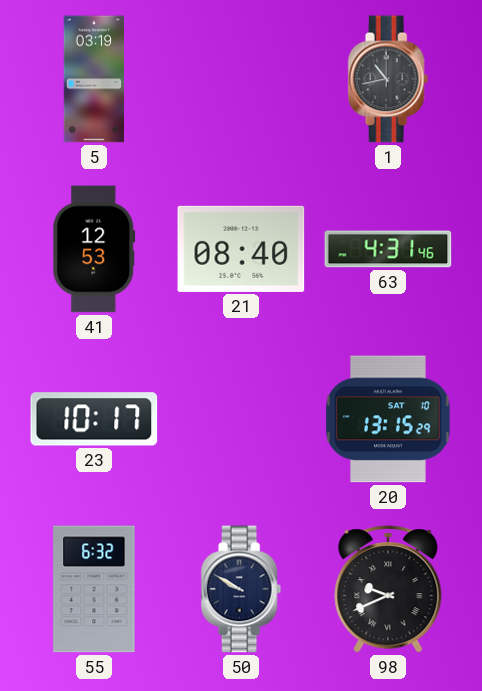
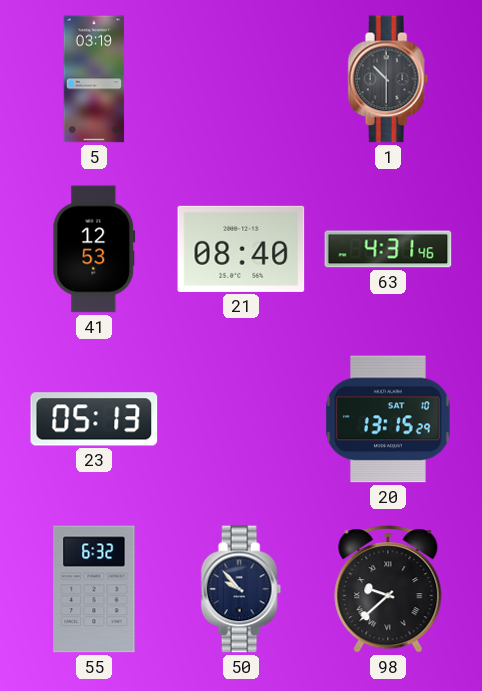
1: 10:43 -> 10:30
23: 10:17 -> 05:13
50: 9:50 -> 9:53
98: 9:41 -> 9:38
